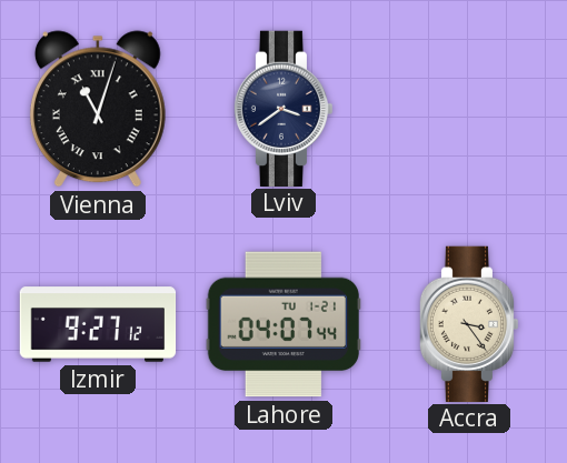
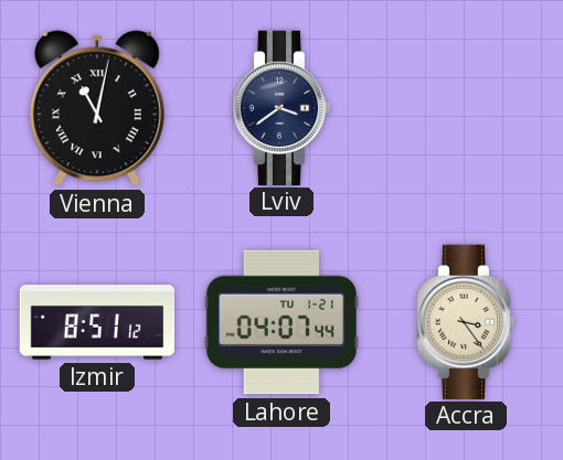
Vienna: 11:03 -> 11:02
Izmir: 9:27 -> 8:51
